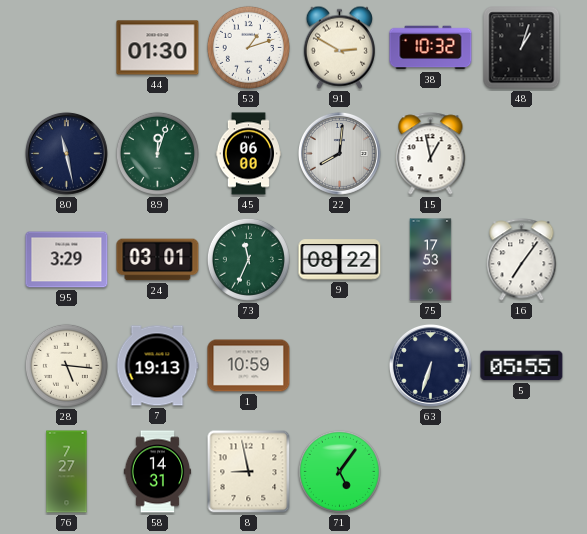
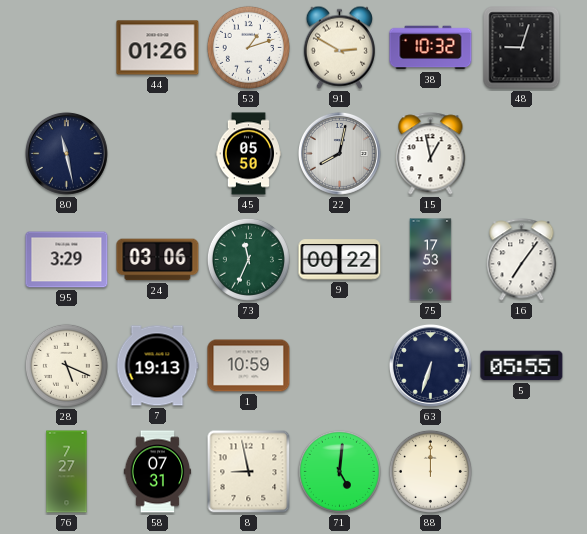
44: 01:30 -> 01:26
48: 1:03 -> 9:03
89: 12:03 -> none
45: 06:00 -> 05:50
22: 8:01 -> 8:02
24: 03:01 -> 03:06
9: 08:22 -> 00:22
28: 5:16 -> 5:19
58: 14:31 -> 07:31
71: 5:06 -> 5:01
88: none -> 12:00
